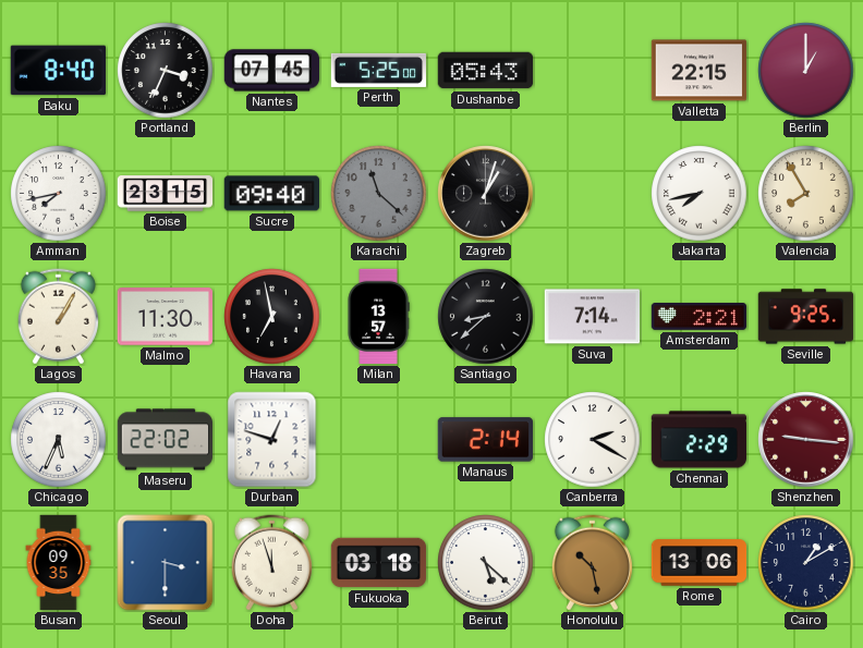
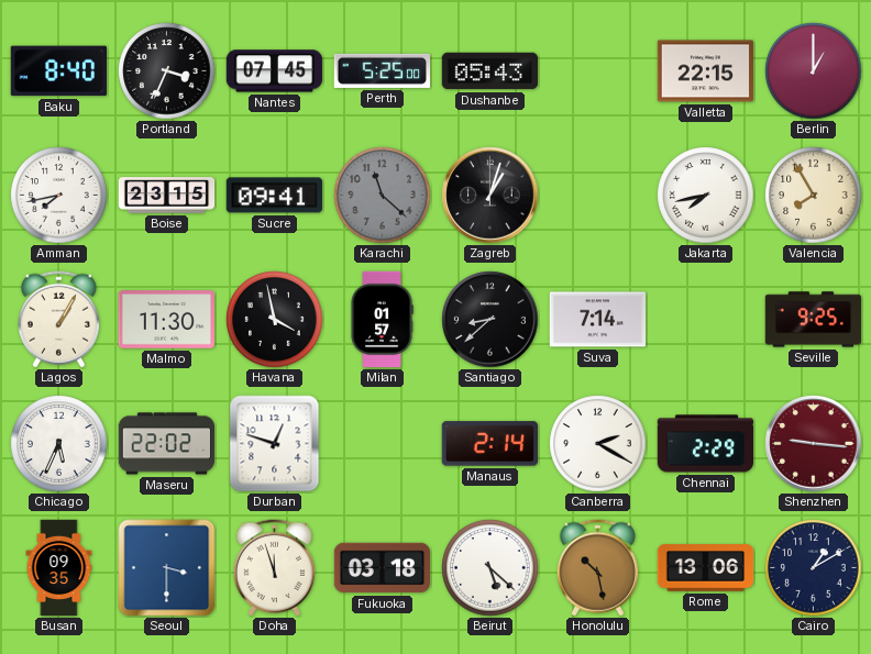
Sucre: 09:40 -> 09:41
Havana: 6:58 -> 3:58
Milan: 13:57 -> 01:57
Amsterdam: 2:21 -> none
